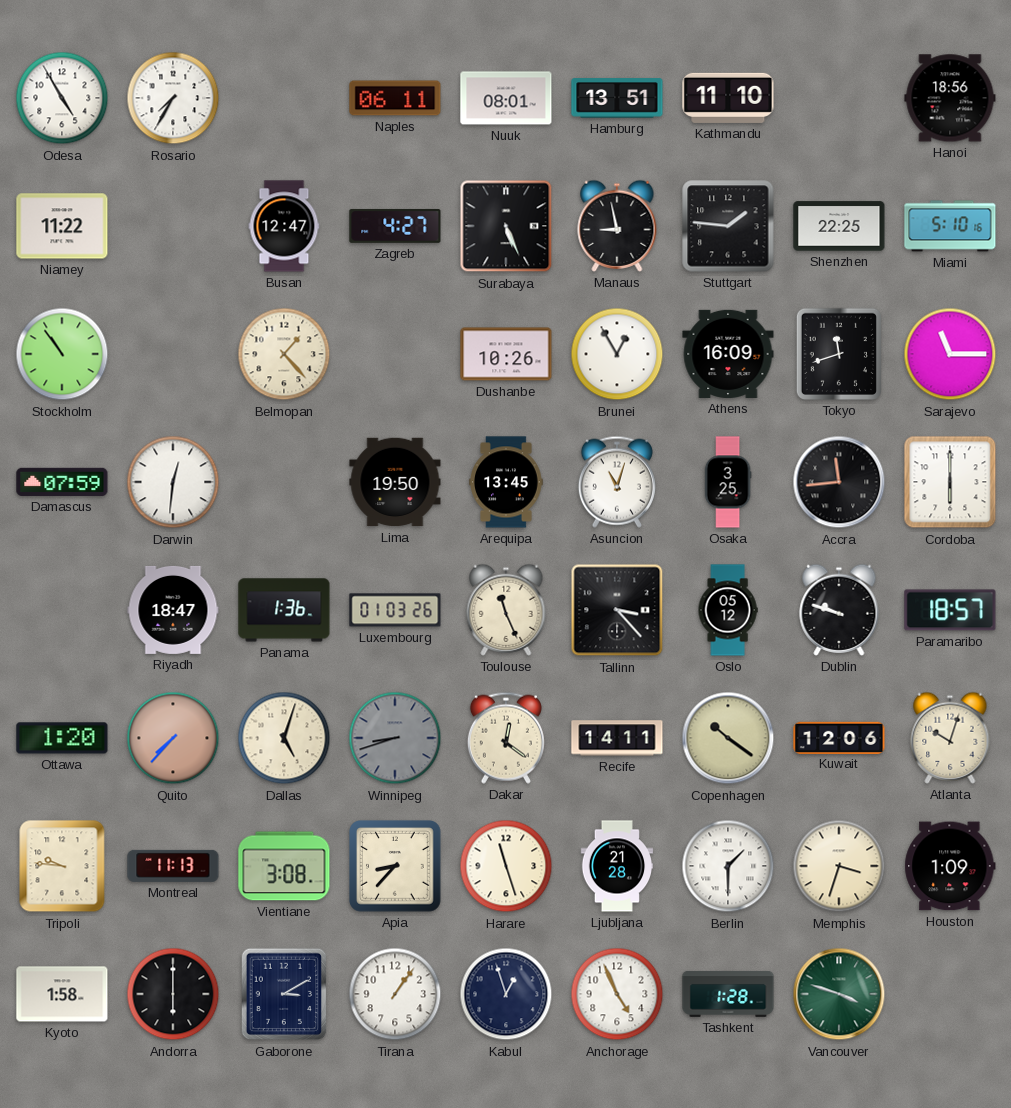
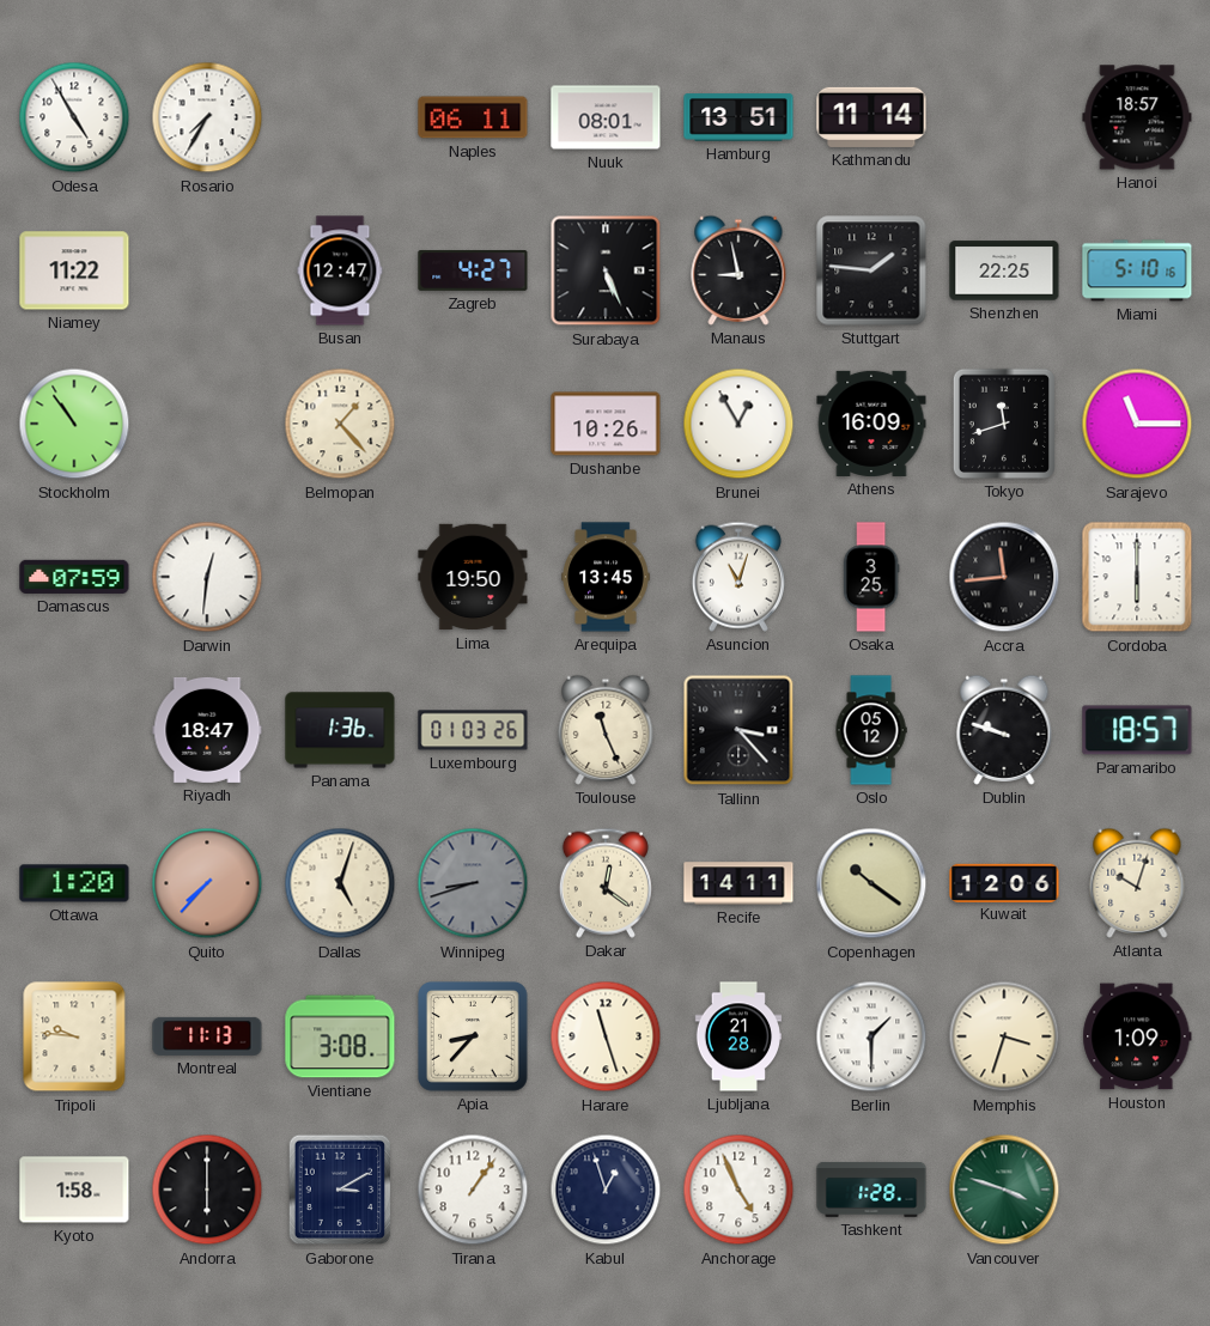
Kathmandu: 11:10 -> 11:14
Hanoi: 18:56 -> 18:57
